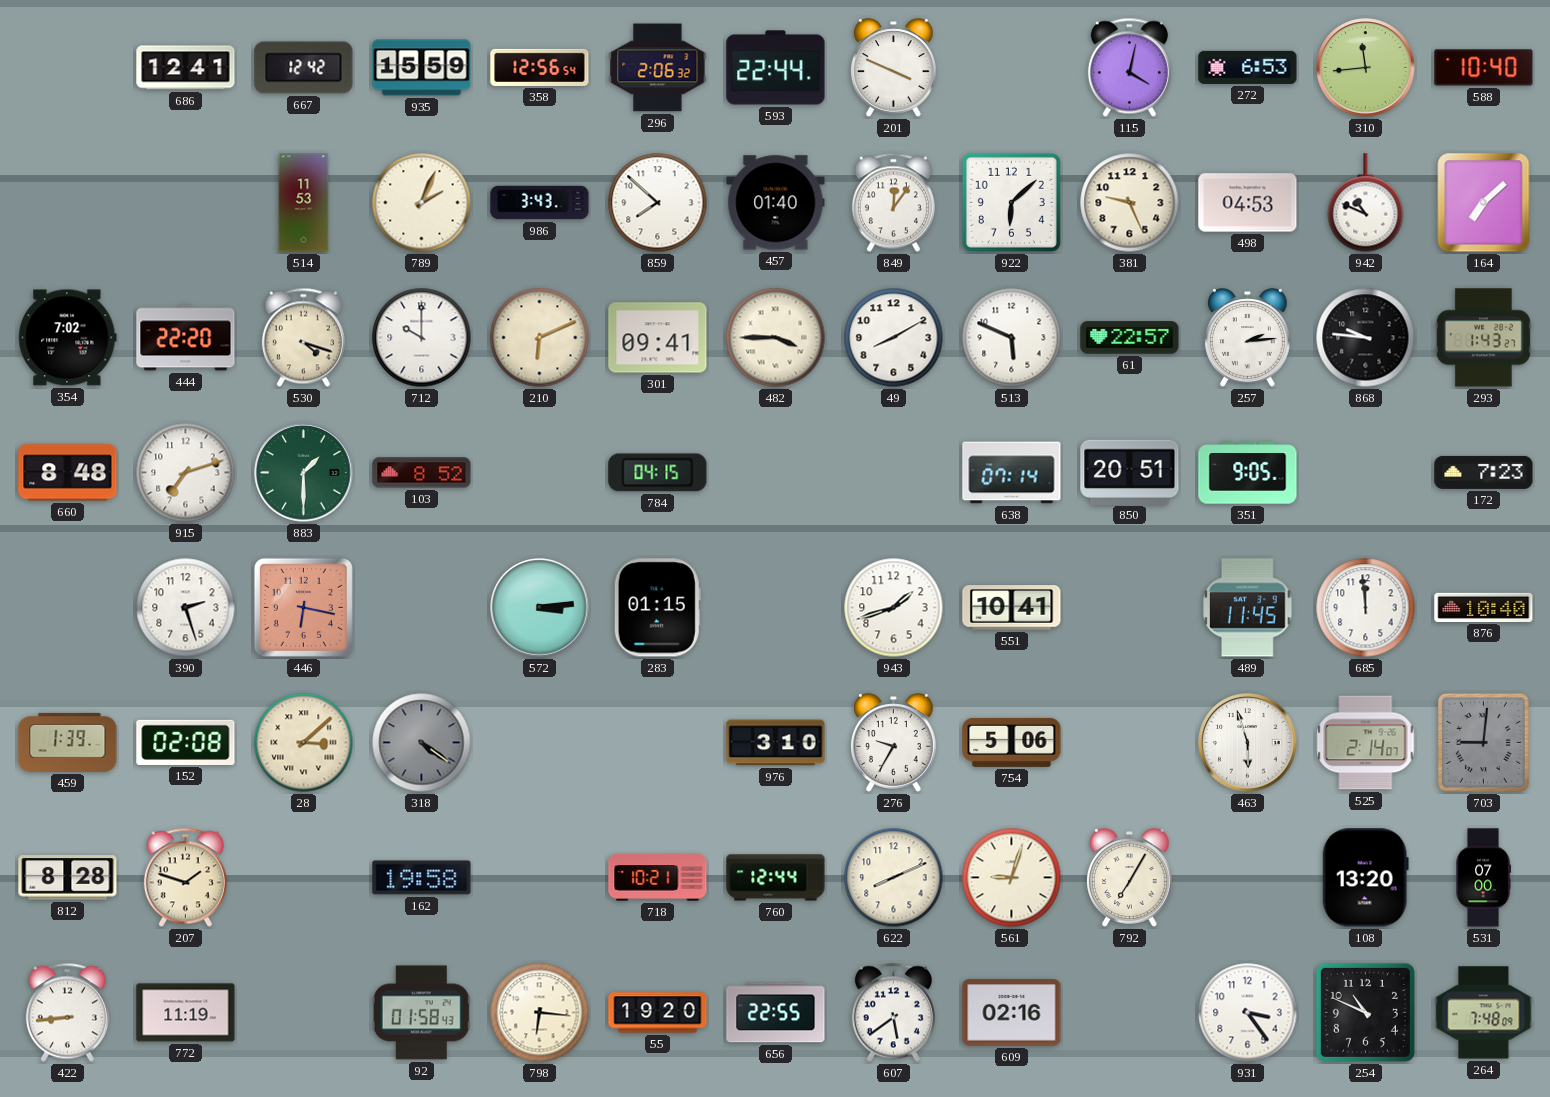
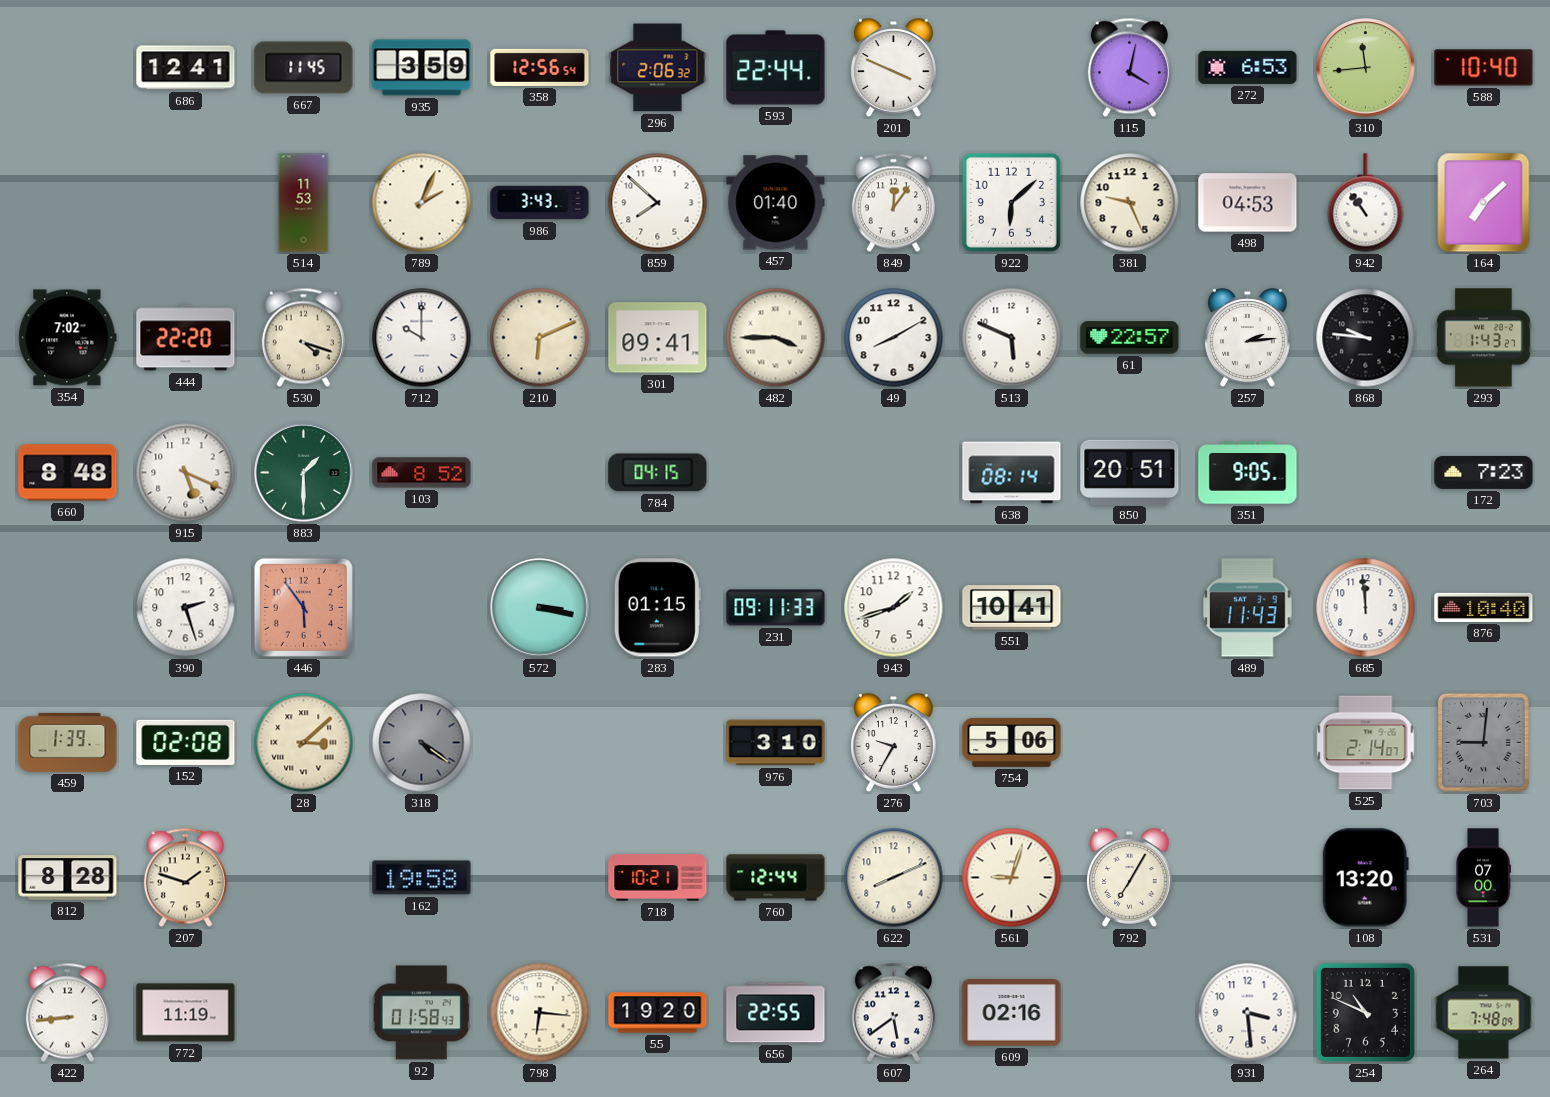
667: 12:42 -> 11:45
935: 15:59 -> 3:59
942: 10:49 -> 10:54
915: 7:12 -> 5:19
638: 07:14 -> 08:14
446: 6:17 -> 5:54
572: 3:14 -> 3:17
231: none -> 09:11
489: 11:45 -> 11:43
463: 5:57 -> none
931: 3:24 -> 3:29
